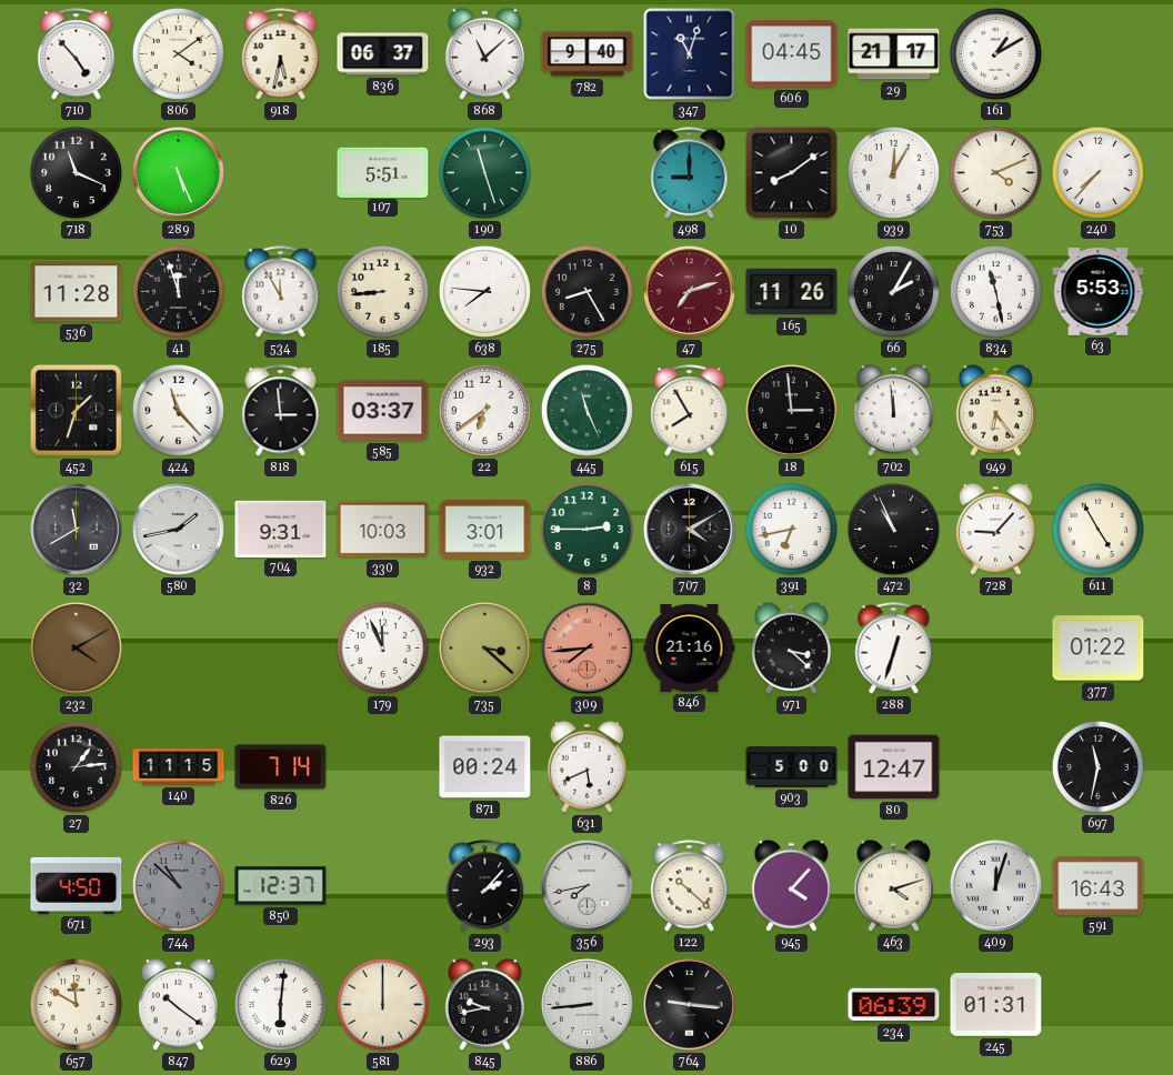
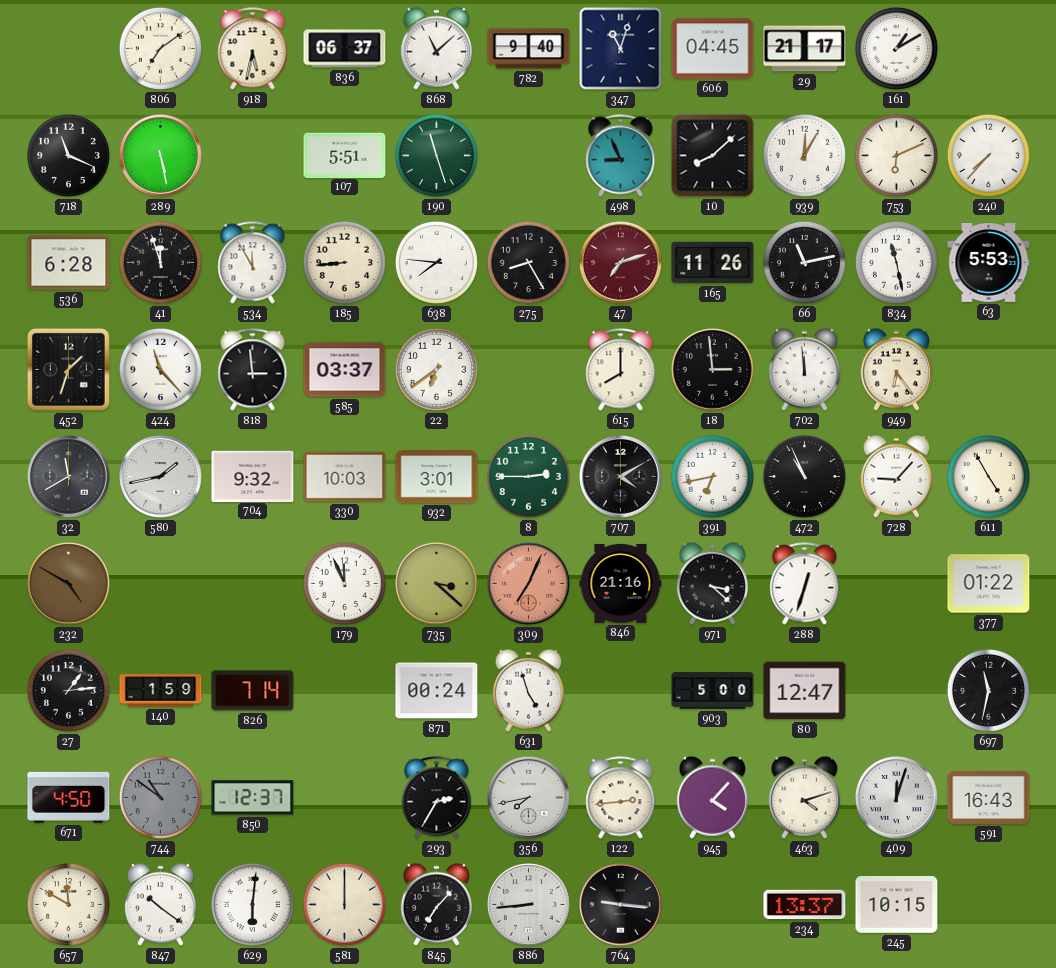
710: 4:53 -> none
806: 4:09 -> 7:09
289: 5:26 -> 5:28
498: 9:00 -> 8:56
10: 8:09 -> 8:08
753: 4:11 -> 6:11
536: 11:28 -> 6:28
66: 2:05 -> 11:13
445: 11:26 -> none
615: 7:55 -> 8:00
704: 9:31 -> 9:32
232: 4:10 -> 4:50
309: 7:44 -> 7:04
140: 11:15 -> 1:59
631: 5:41 -> 4:57
744: 10:52 -> 10:51
293: 2:07 -> 2:35
122: 10:22 -> 2:44
845: 9:43 -> 7:07
234: 06:39 -> 13:37
245: 01:31 -> 10:15
